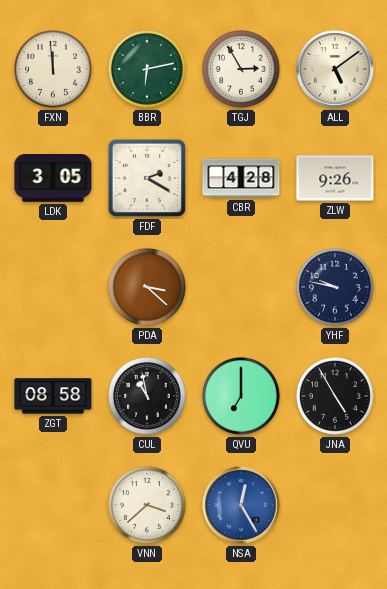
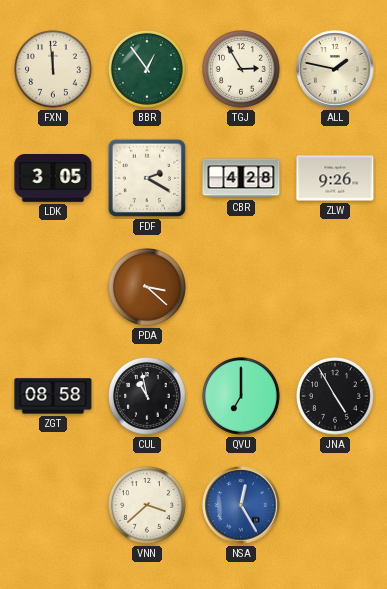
BBR: 6:13 -> 12:54
ALL: 5:09 -> 1:47
YHF: 9:47 -> none
